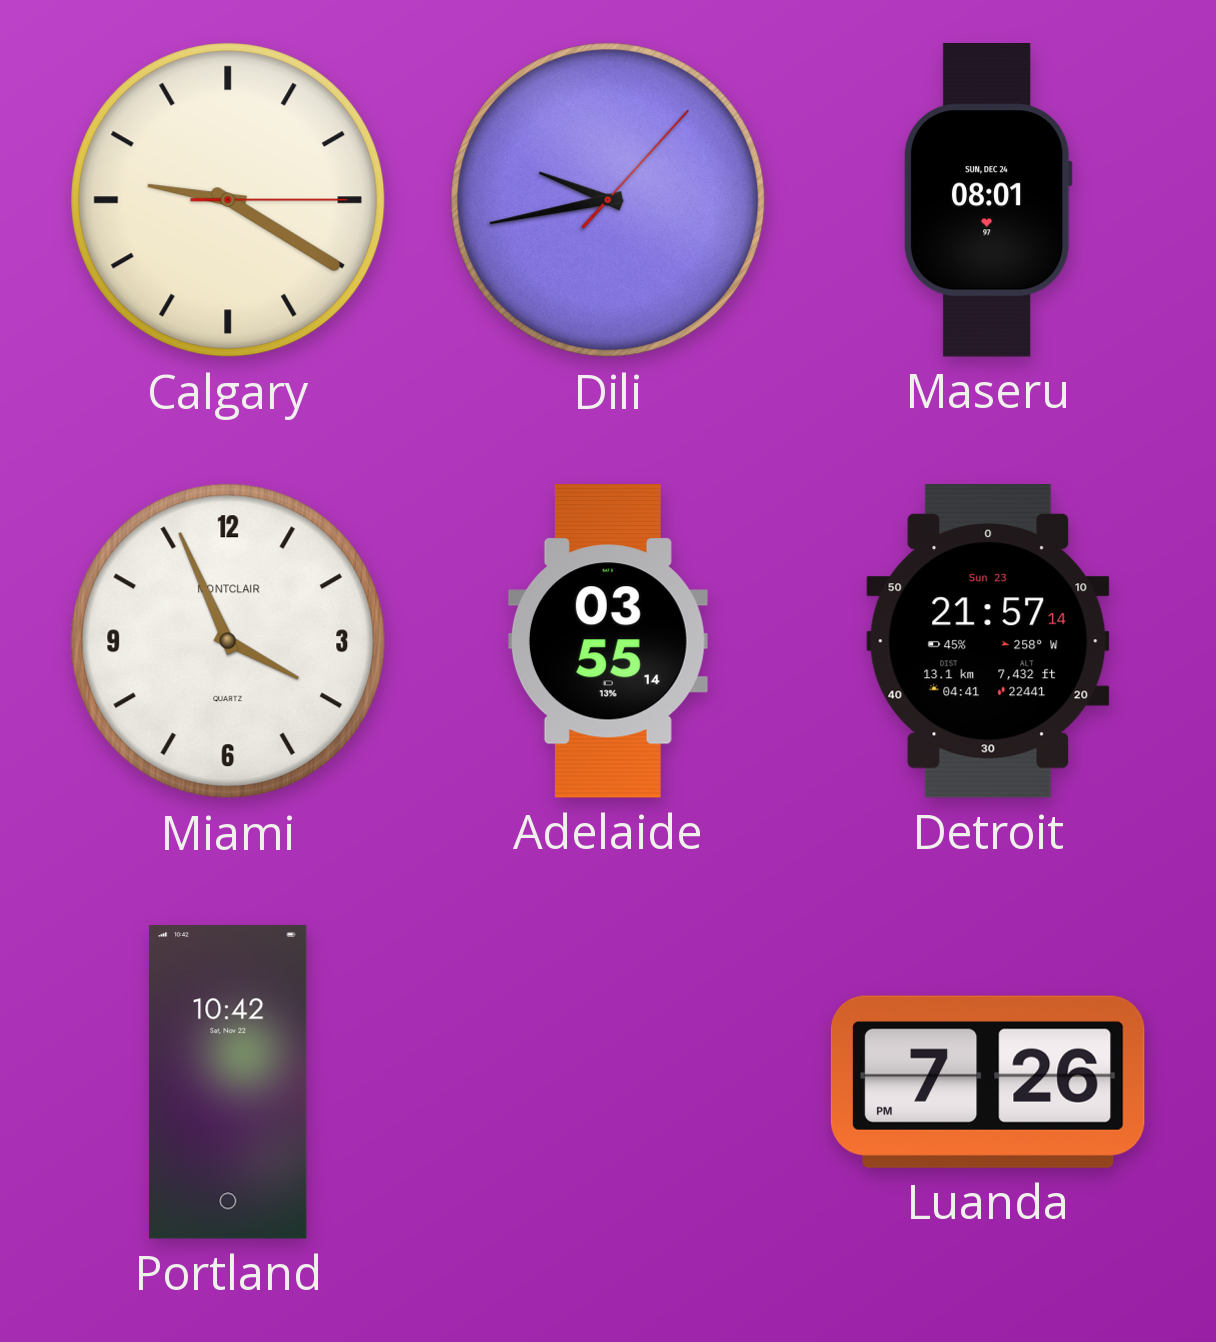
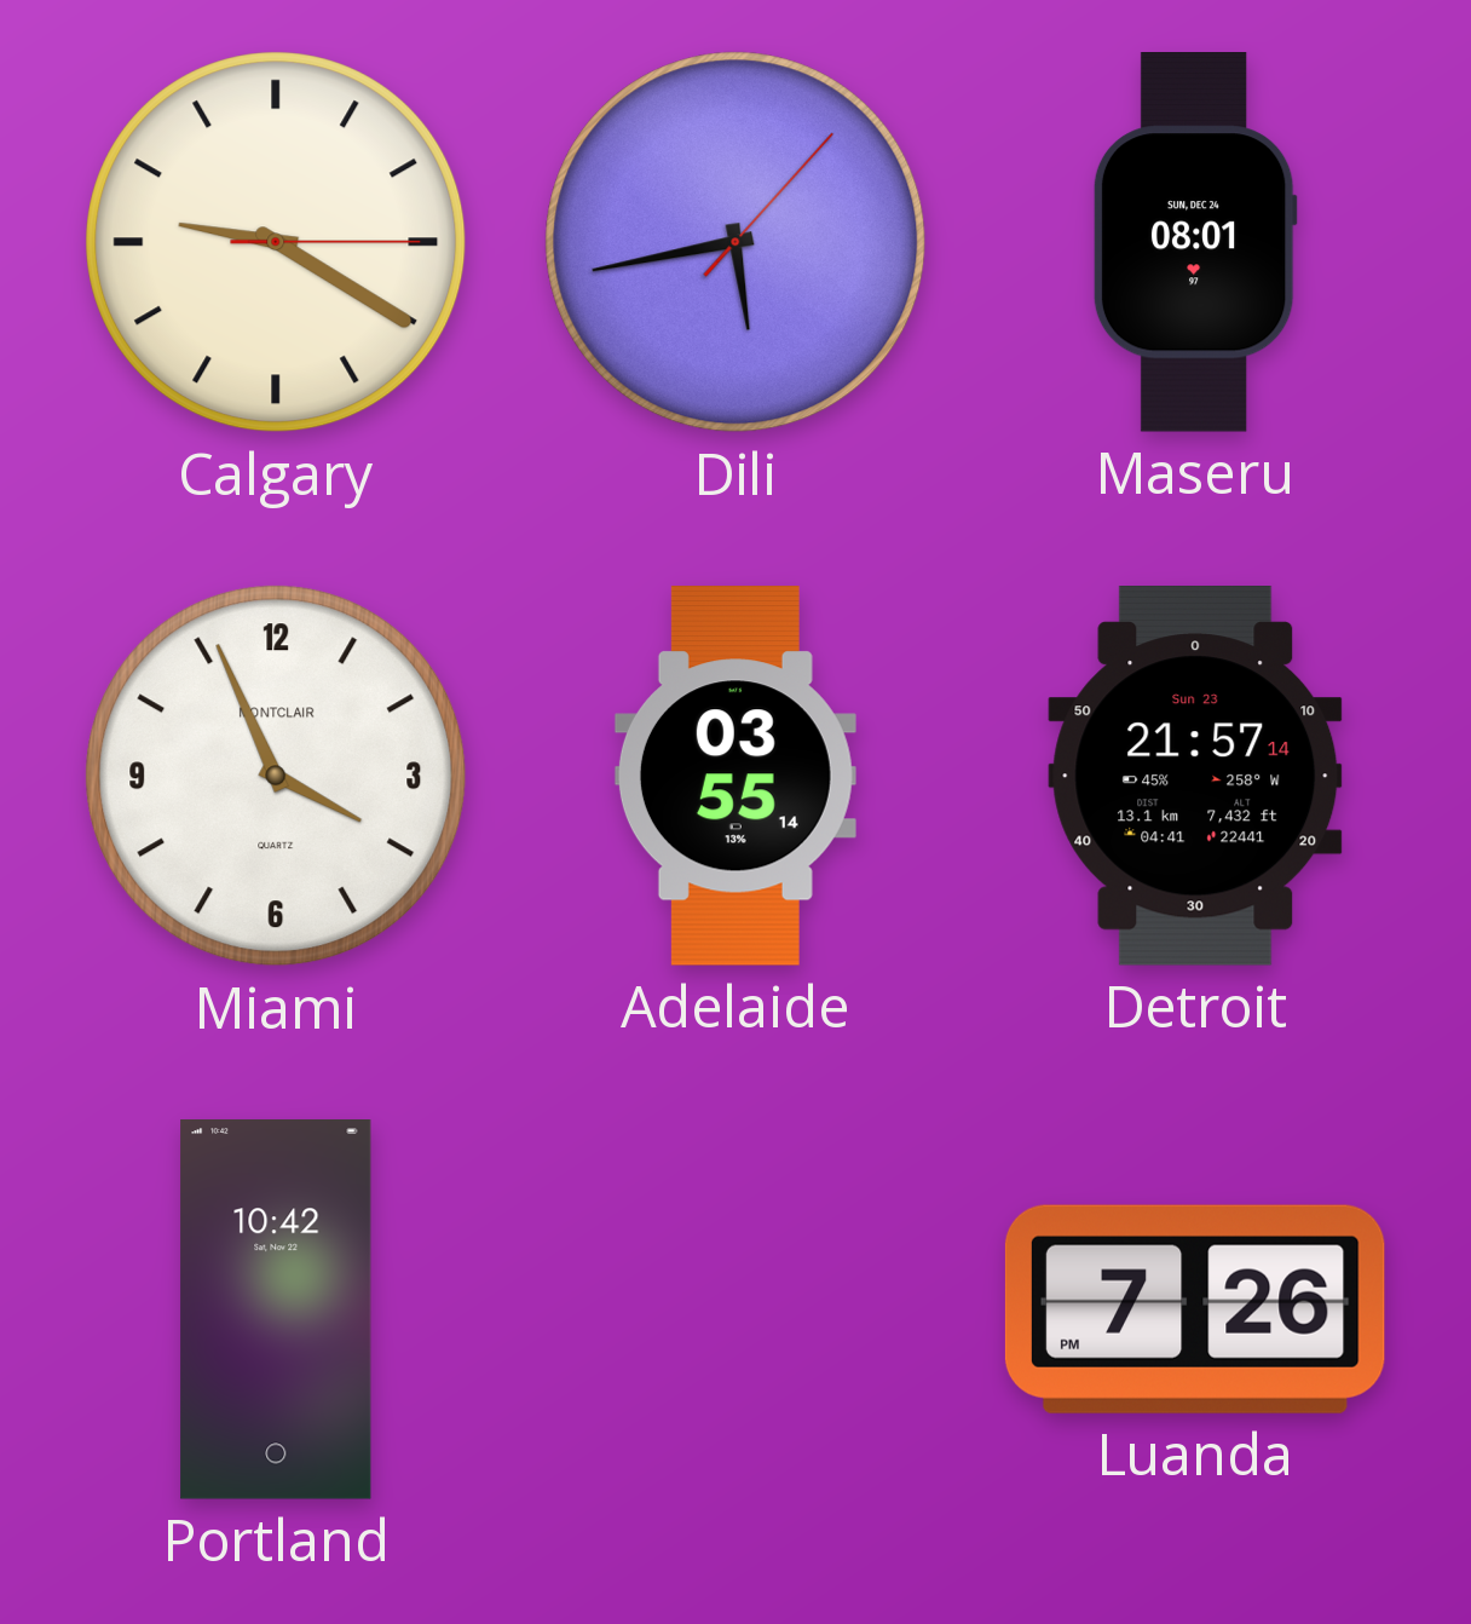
Dili: 9:43 -> 5:43
